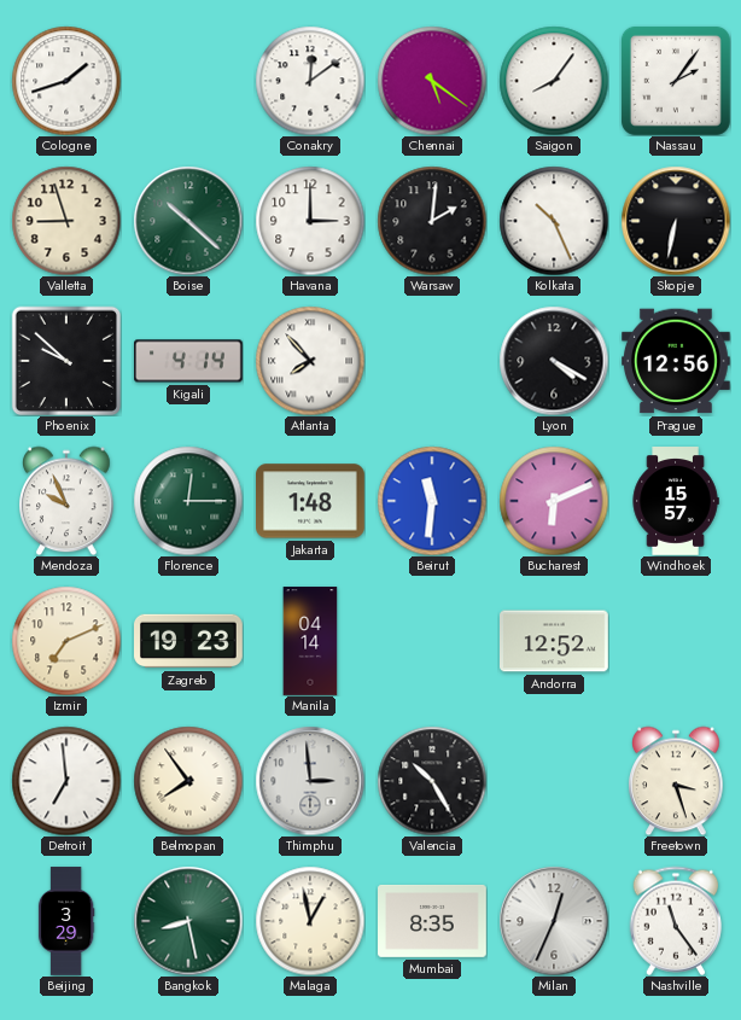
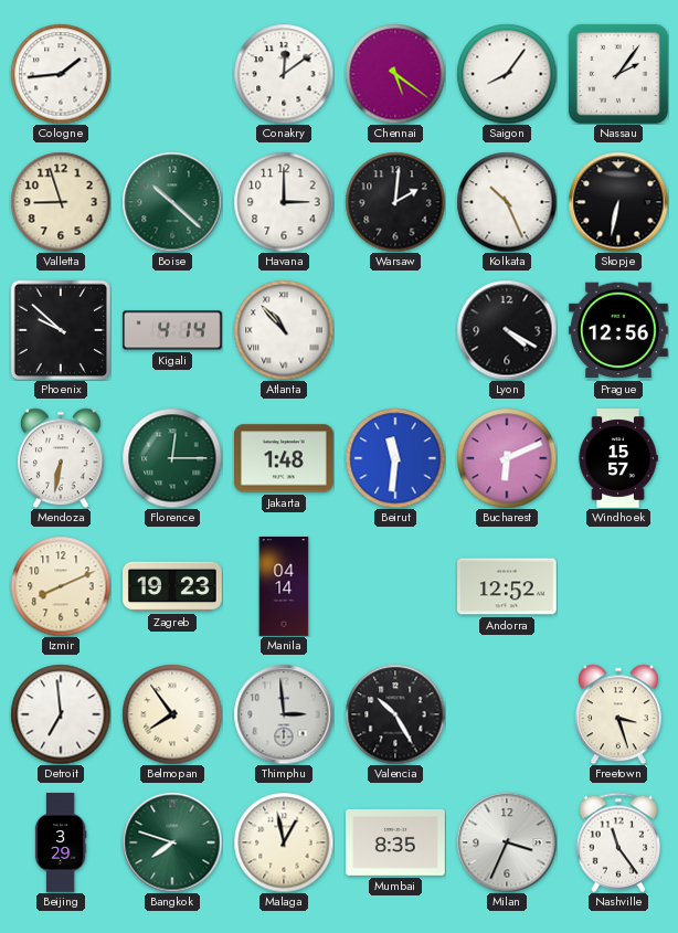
Cologne: 1:42 -> 1:44
Atlanta: 7:53 -> 10:53
Mendoza: 9:56 -> 6:32
Izmir: 7:11 -> 8:11
Bangkok: 8:28 -> 7:48
Milan: 12:34 -> 3:34
